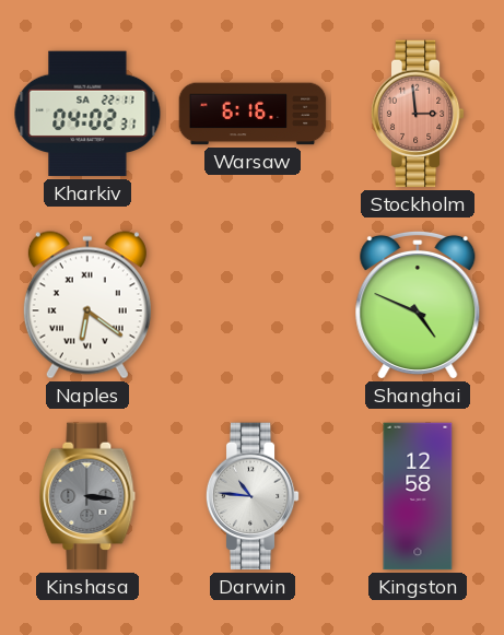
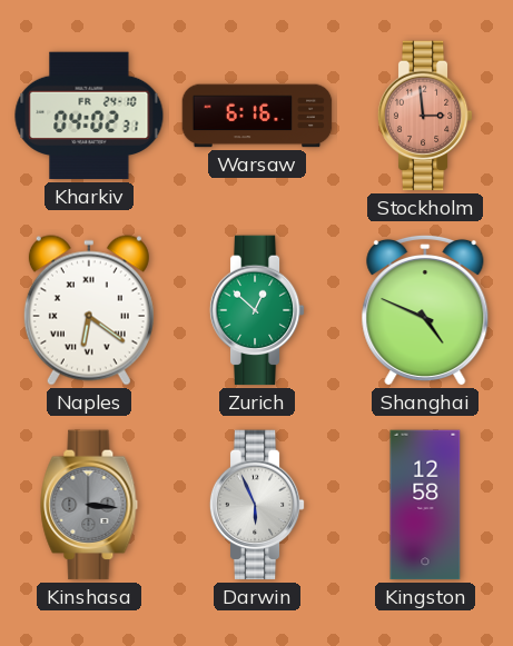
Kharkiv date: SA 22-11 -> FR 24-10
Zurich: none -> 12:52
Darwin: 10:46 -> 5:56
